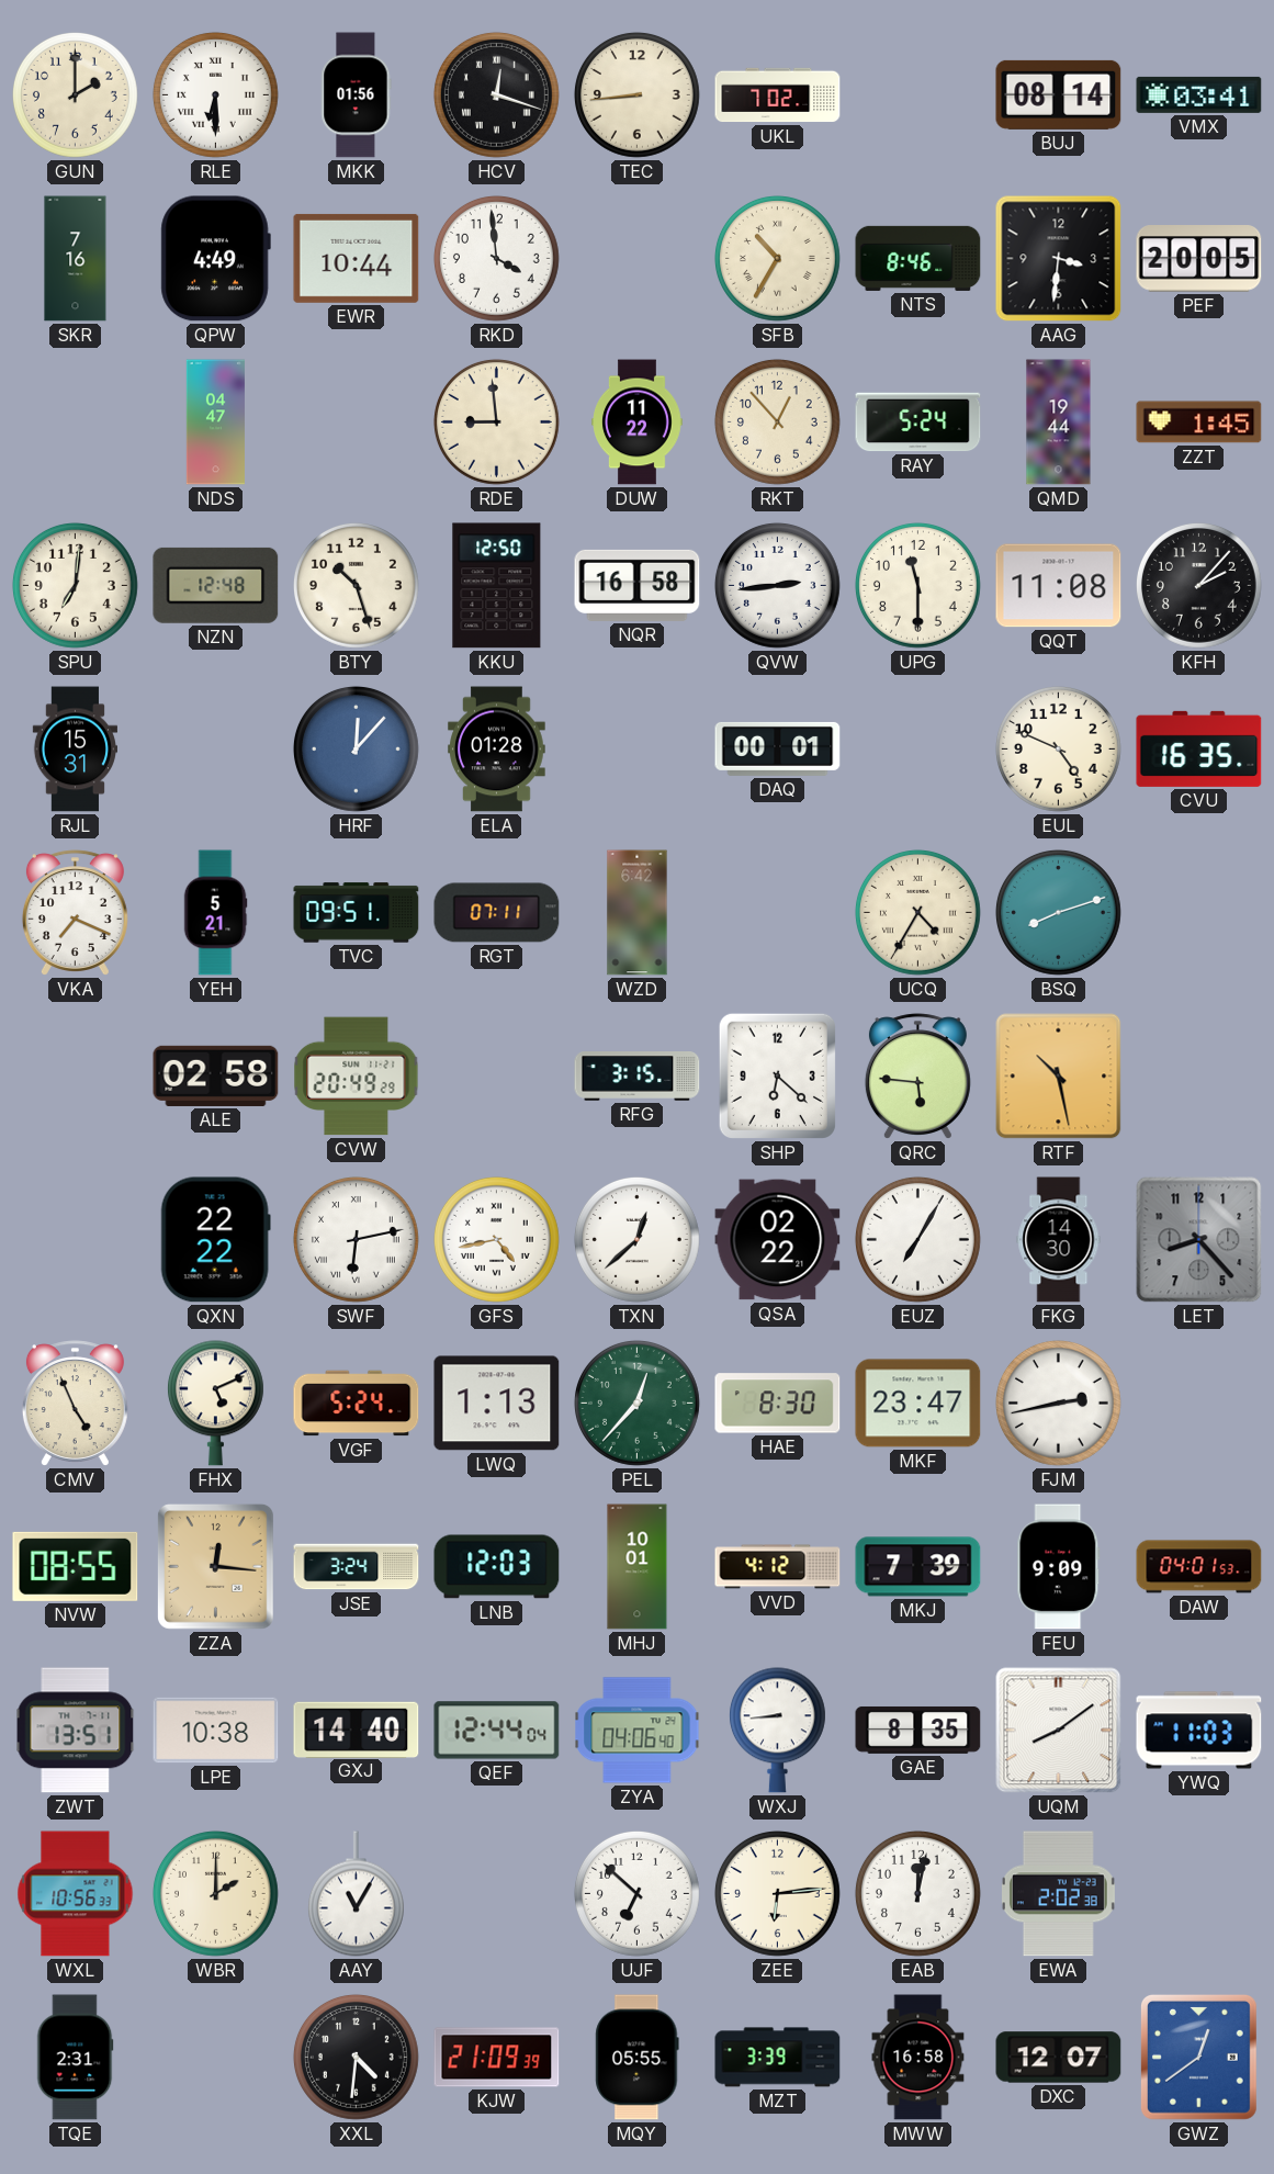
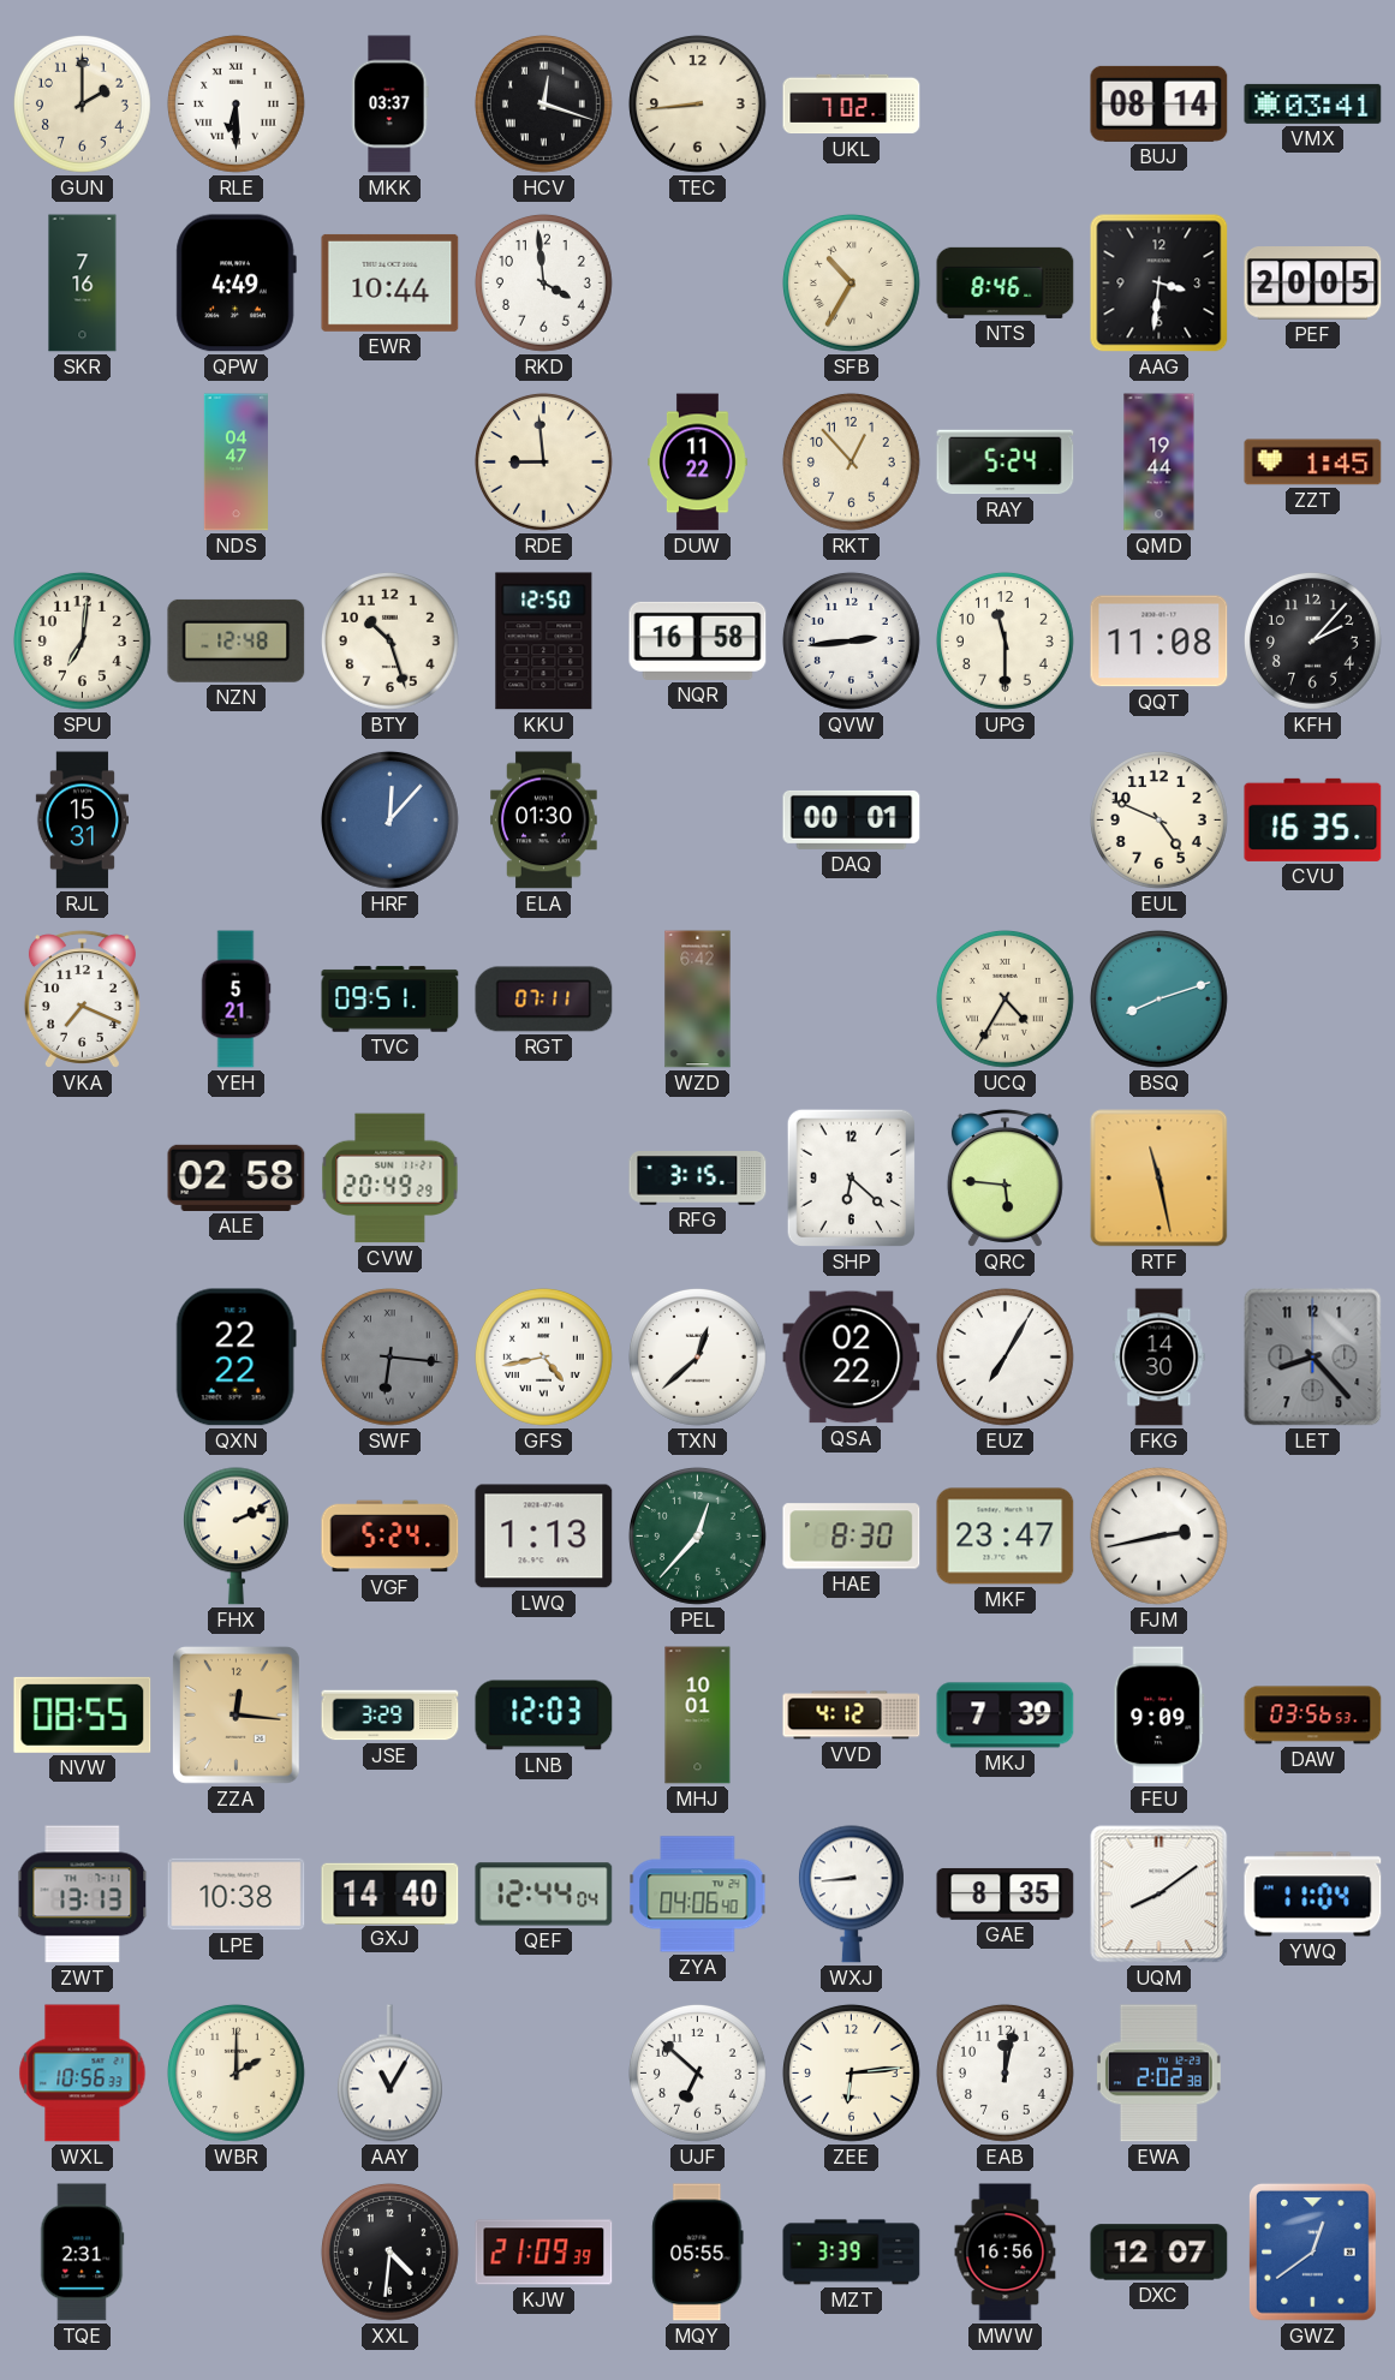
MKK: 01:56 -> 03:37
ELA: 01:28 -> 01:30
RTF: 10:28 -> 11:28
SWF: 6:13 -> 6:16
SWF dial: white -> grey
CMV: 4:56 -> none
FHX: 5:11 -> 2:11
JSE: 3:24 -> 3:29
DAW: 04:01 -> 03:56
ZWT: 13:51 -> 13:13
YWQ: 11:03 -> 11:04
MWW: 16:58 -> 16:56
